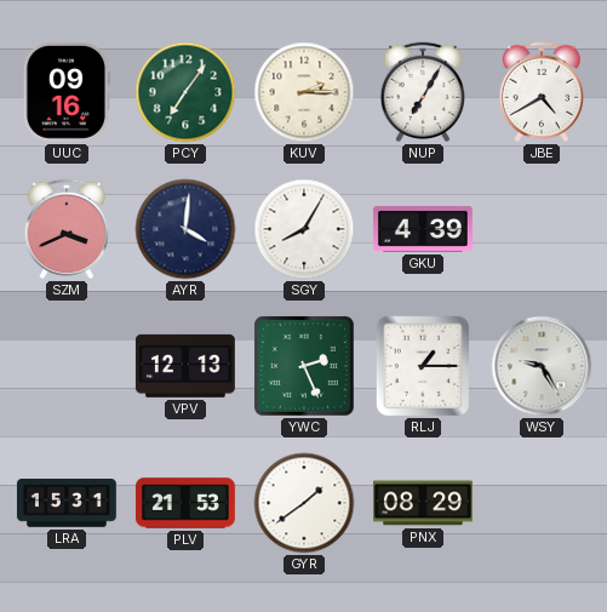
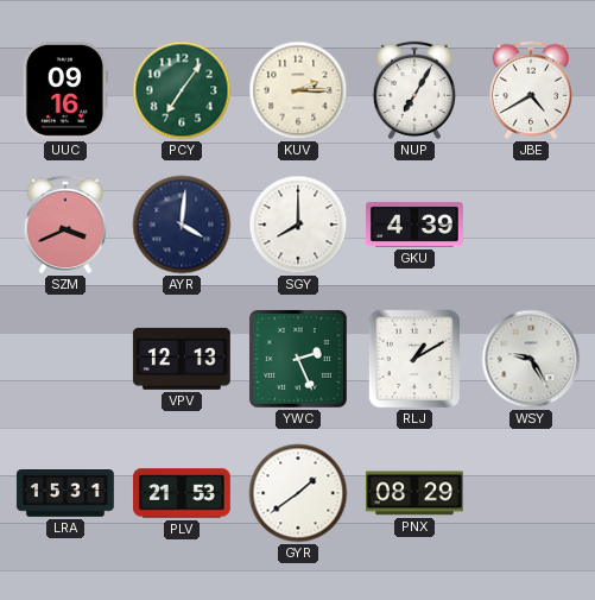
SGY: 8:05 -> 8:00
RLJ: 1:15 -> 1:10
